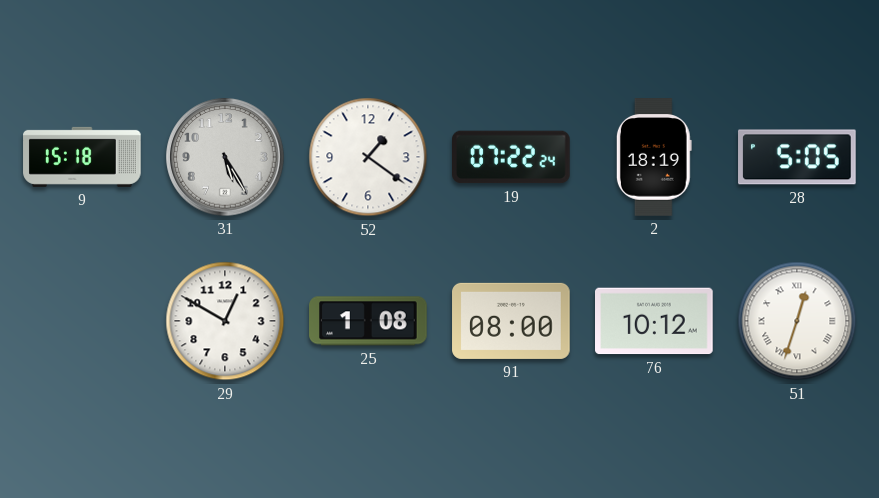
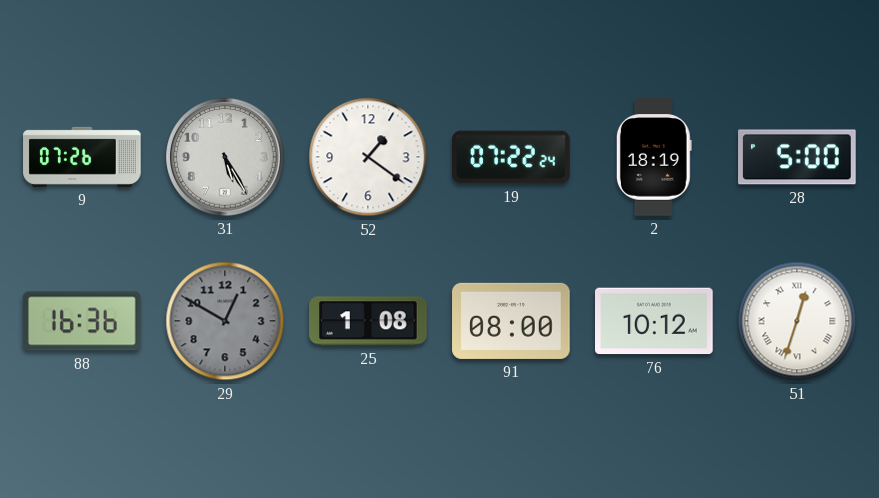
9: 15:18 -> 07:26
28: 5:05 -> 5:00
88: none -> 16:36
29 dial: white -> grey
